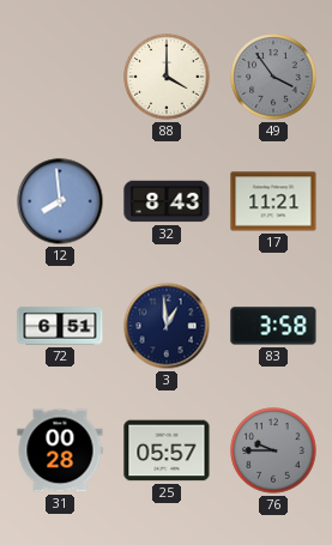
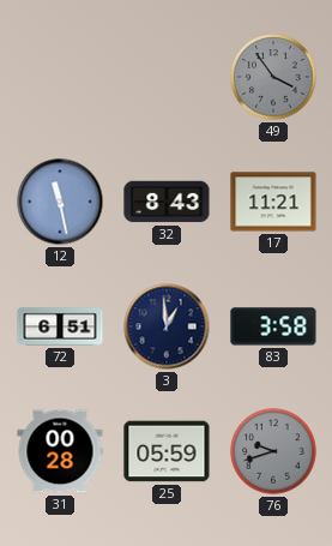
88: 4:00 -> none
12: 7:59 -> 11:28
25: 05:57 -> 05:59
76: 9:45 -> 9:42
